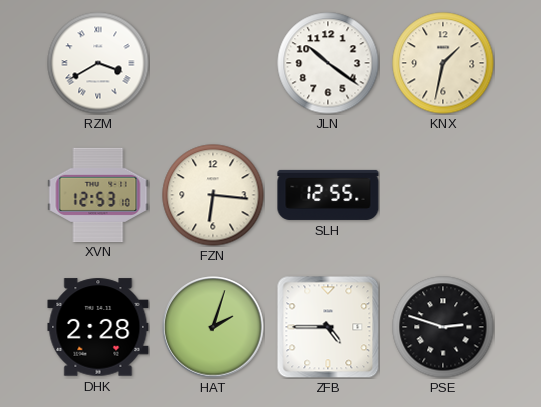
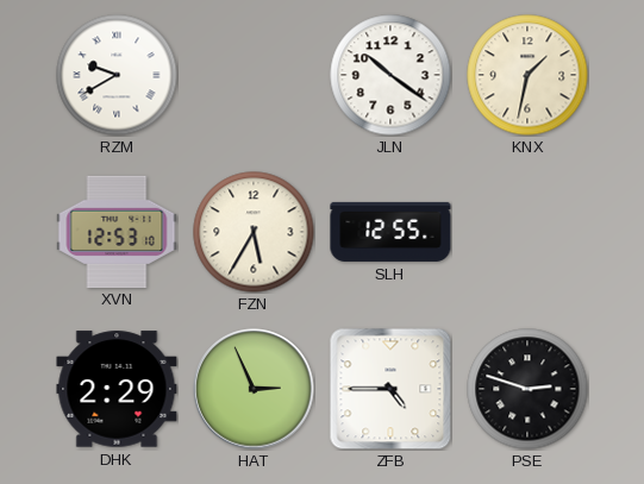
RZM: 3:40 -> 9:40
FZN: 6:16 -> 5:35
DHK: 2:28 -> 2:29
HAT: 2:03 -> 2:56
